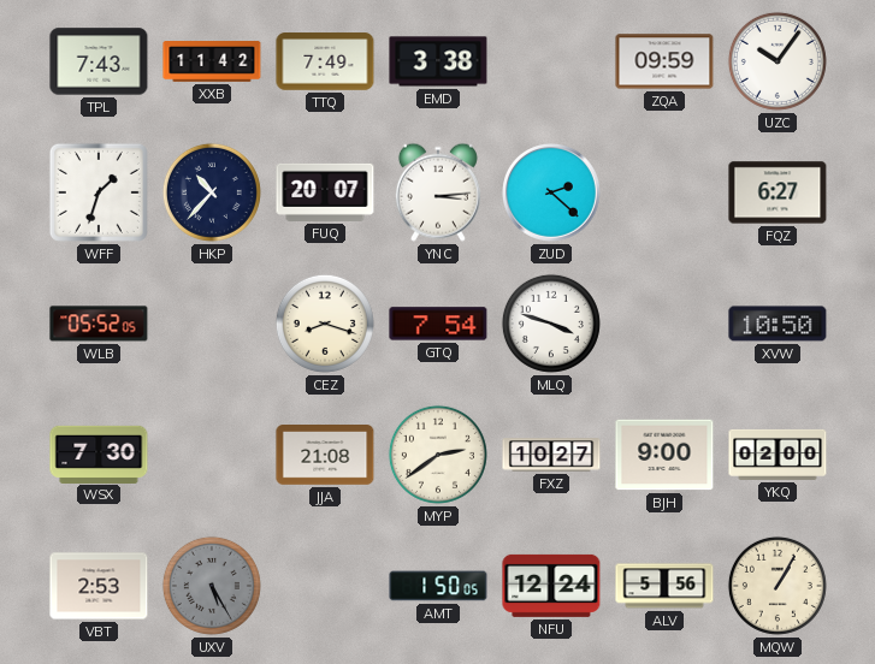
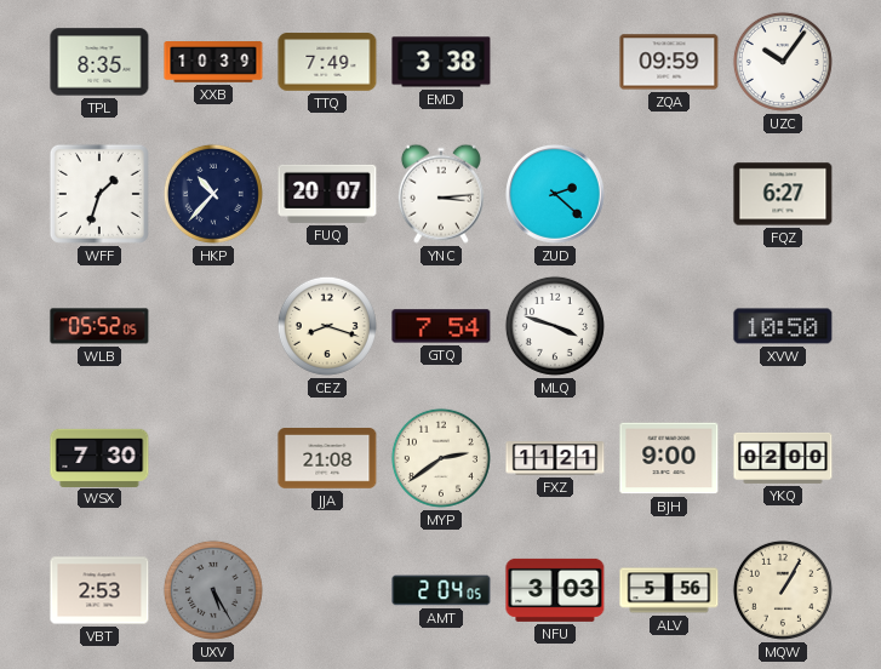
TPL: 7:43 -> 8:35
XXB: 11:42 -> 10:39
FXZ: 10:27 -> 11:21
AMT: 1:50 -> 2:04
NFU: 12:24 -> 3:03
